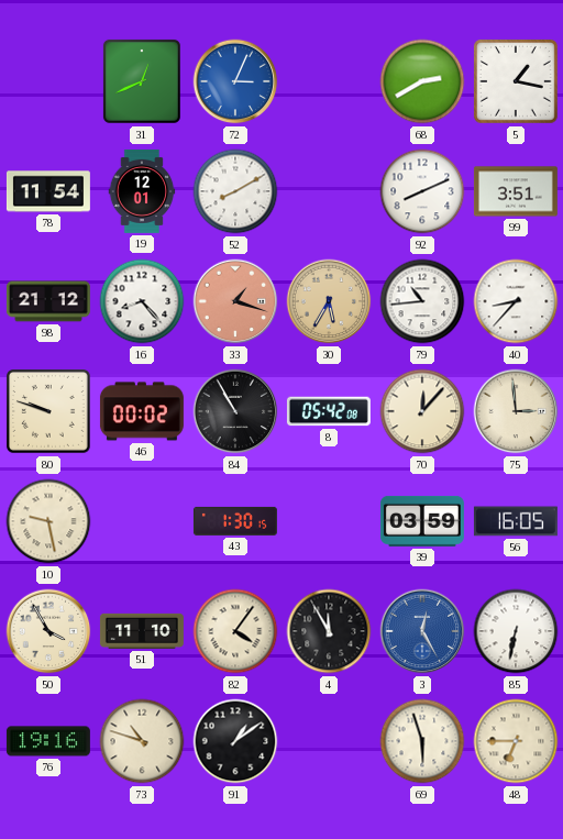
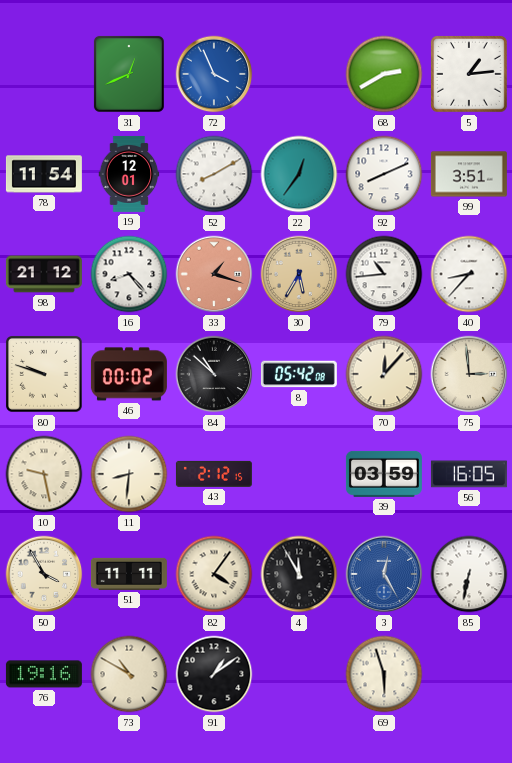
72: 3:04 -> 3:56
5: 1:17 -> 1:14
22: none -> 12:36
84: 10:55 -> 10:52
11: none -> 8:31
43: 1:30 -> 2:12
51: 11:10 -> 11:11
73: 10:48 -> 10:50
48: 6:45 -> none
